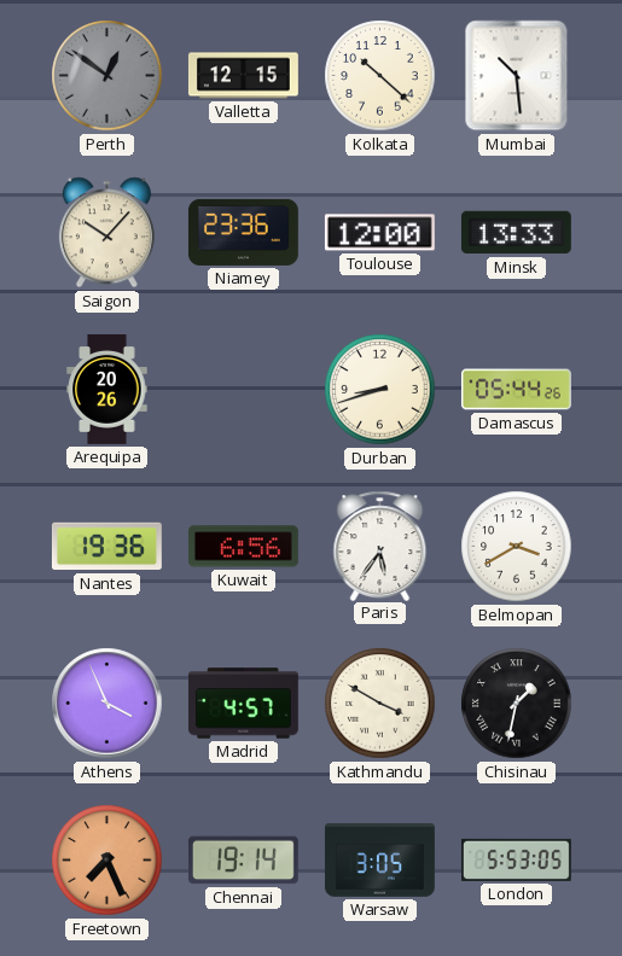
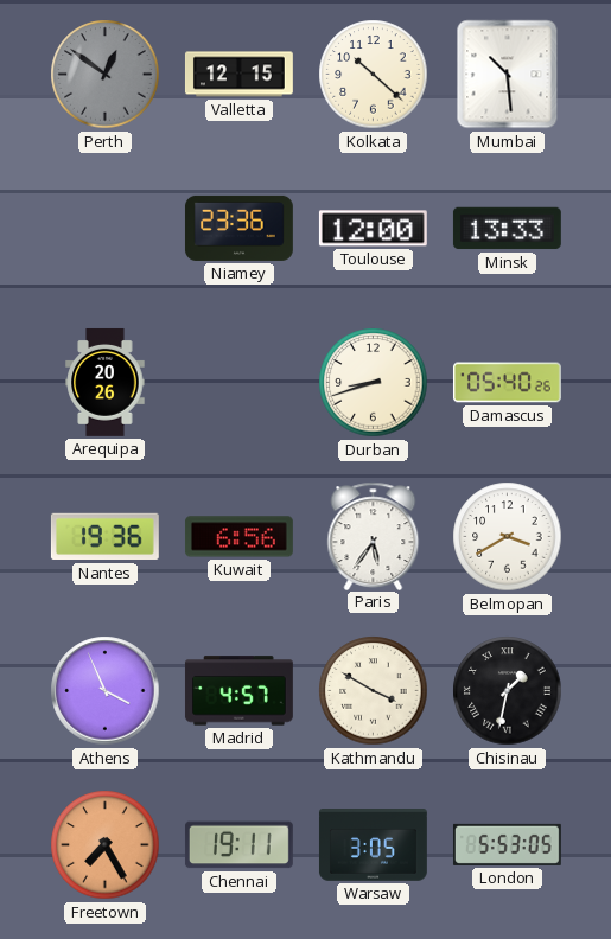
Saigon: 10:07 -> none
Damascus: 05:44 -> 05:40
Freetown: 7:26 -> 7:25
Chennai: 19:14 -> 19:11
